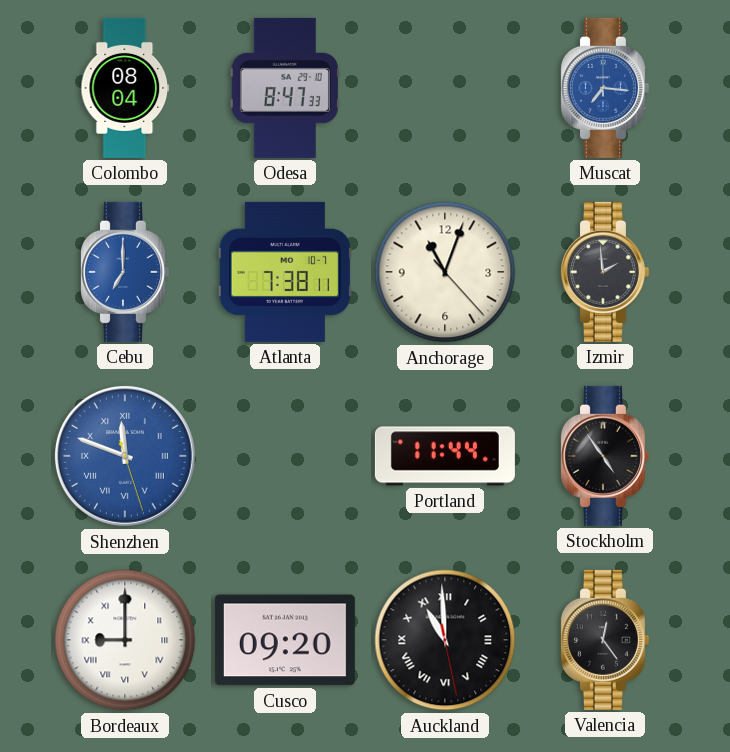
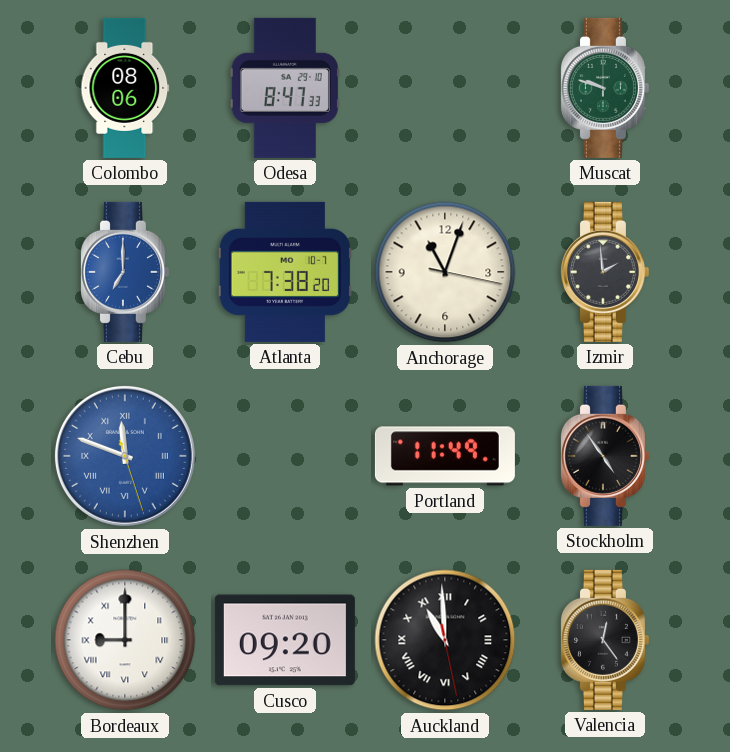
Colombo: 08:04 -> 08:06
Muscat: 7:16 -> 9:48
Muscat dial: blue -> green
Atlanta: 7:38:11 -> 7:38:20
Anchorage: 11:03:23 -> 11:03:17
Portland: 11:44 -> 11:49
